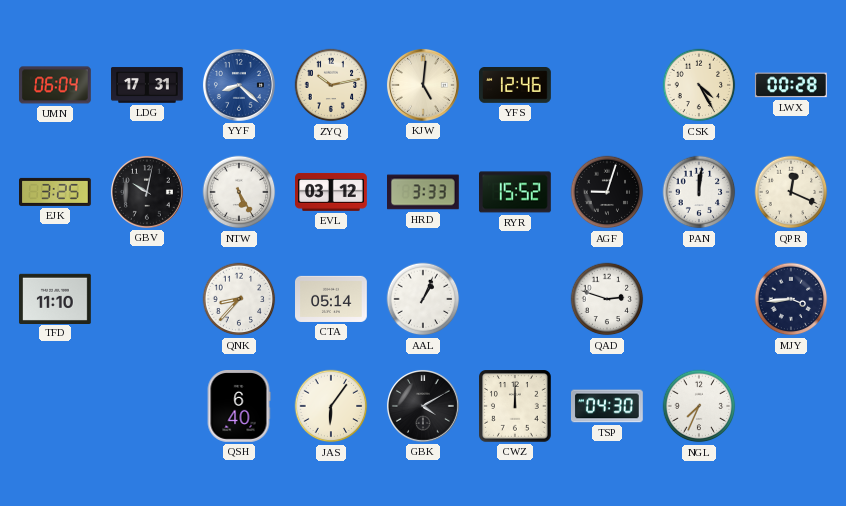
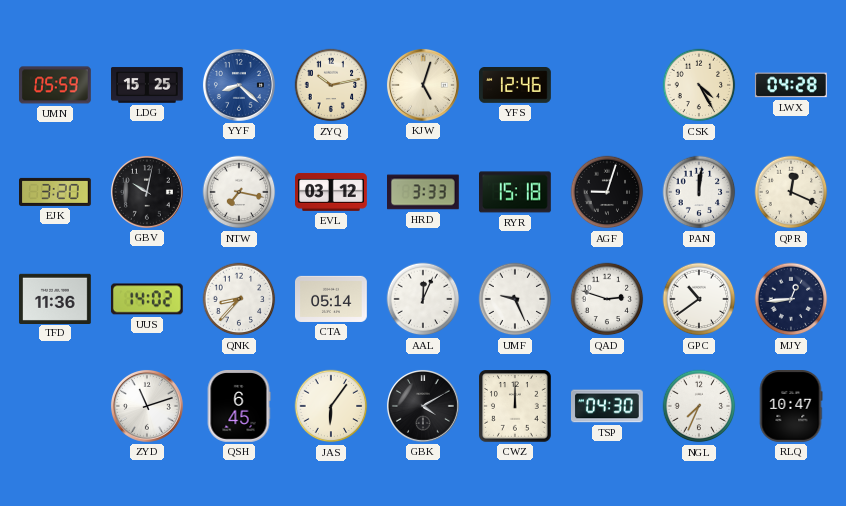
UMN: 06:04 -> 05:59
LDG: 17:31 -> 15:25
KJW: 5:01 -> 5:03
LWX: 00:28 -> 04:28
EJK: 3:25 -> 3:20
NTW: 5:25 -> 7:17
RYR: 15:52 -> 15:18
TFD: 11:10 -> 11:36
UUS: none -> 14:02
AAL: 1:04 -> 12:04
UMF: none -> 9:26
GPC: none -> 10:39
MJY: 3:44 -> 12:44
ZYD: none -> 11:12
QSH: 6:40 -> 6:45
RLQ: none -> 10:47
